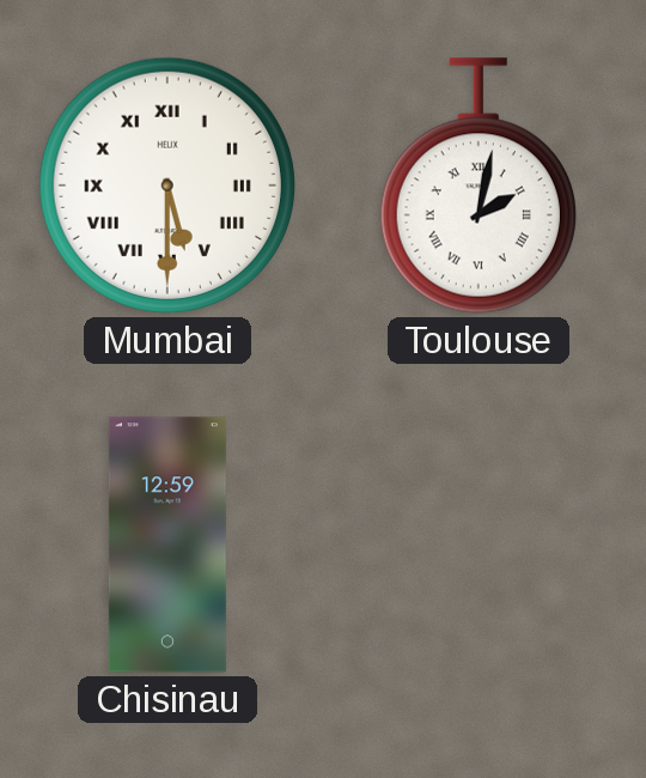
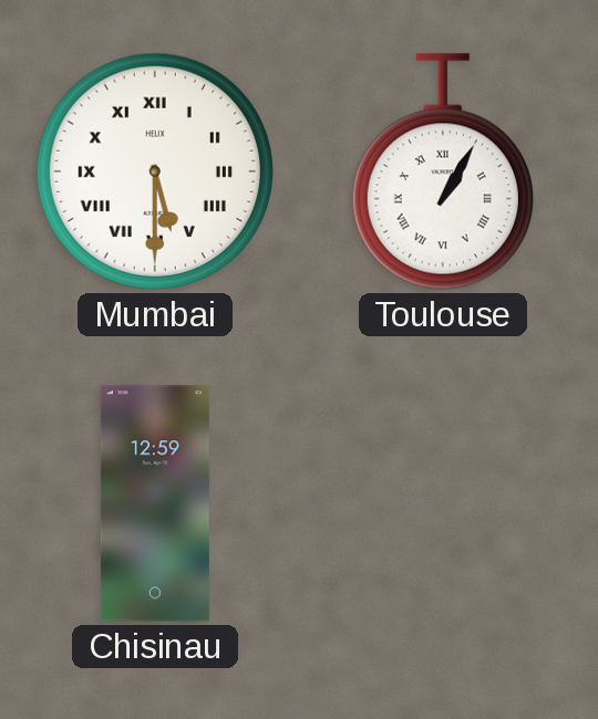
Toulouse: 2:02 -> 1:05
